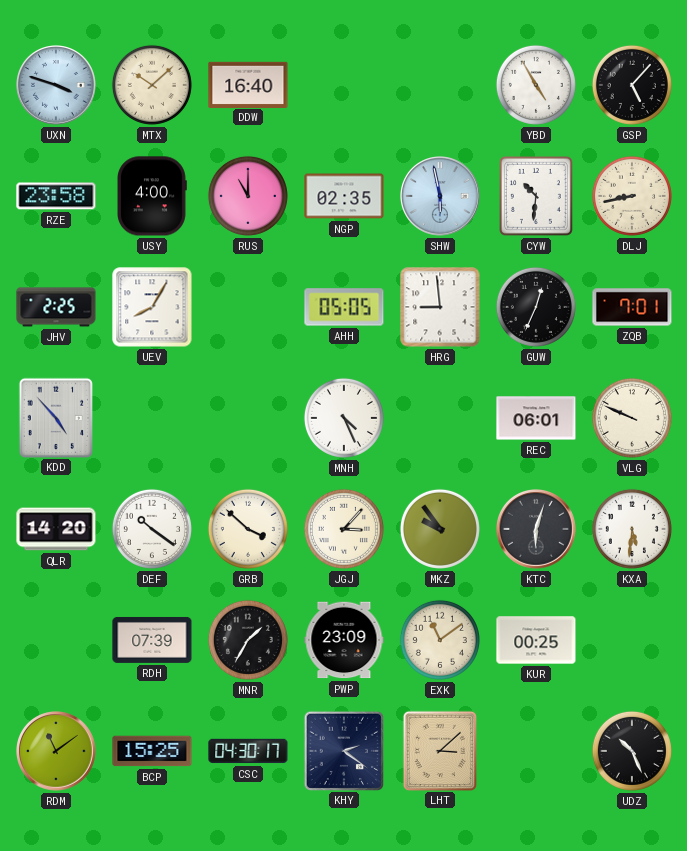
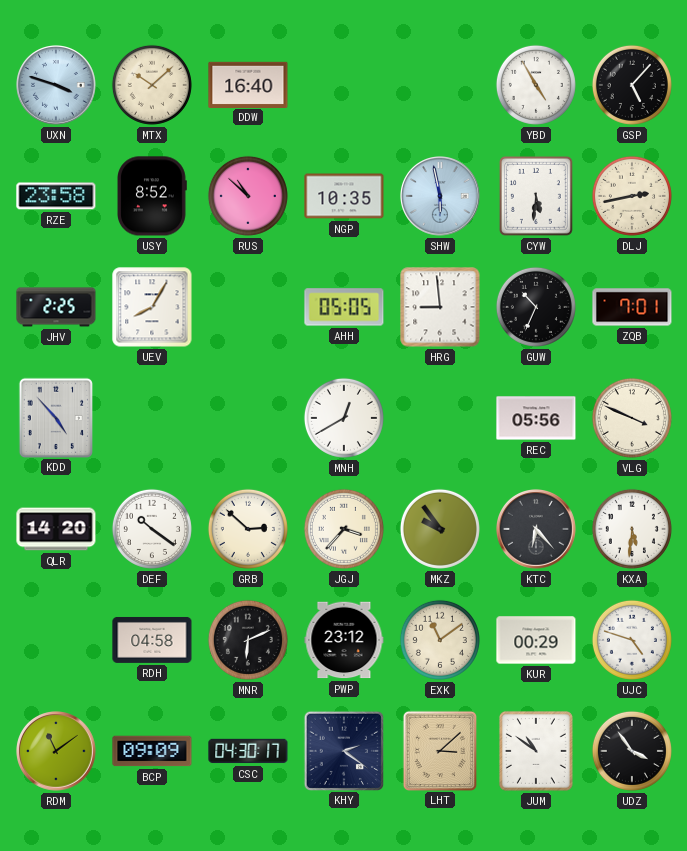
USY: 4:00 -> 8:52
RUS: 11:00 -> 10:52
NGP: 02:35 -> 10:35
CYW: 10:31 -> 5:31
DLJ: 8:43 -> 2:43
GUW: 12:34 -> 10:34
MNH: 4:26 -> 12:40
REC: 06:01 -> 05:56
VLG: 9:49 -> 3:49
GRB: 3:52 -> 2:52
JGJ: 3:07 -> 3:37
KTC: 6:03 -> 6:23
RDH: 07:39 -> 04:58
MNR: 1:35 -> 6:11
PWP: 23:09 -> 23:12
KUR: 00:25 -> 00:29
UJC: none -> 4:48
BCP: 15:25 -> 09:09
JUM: none -> 10:51
UDZ: 10:26 -> 3:54
